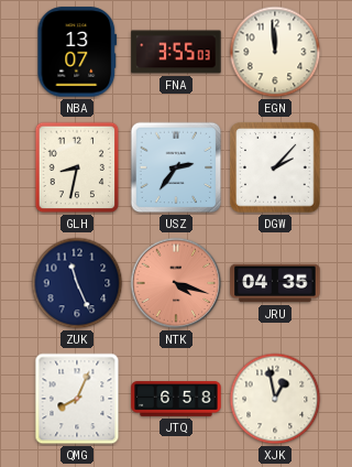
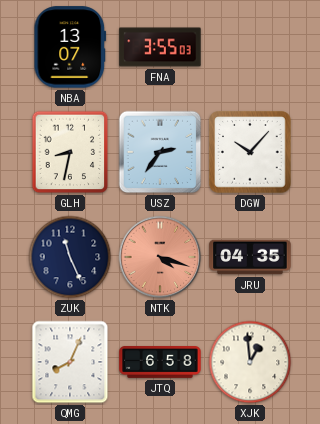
EGN: 11:59 -> none
DGW: 2:07 -> 10:07
XJK: 12:58 -> 12:59
